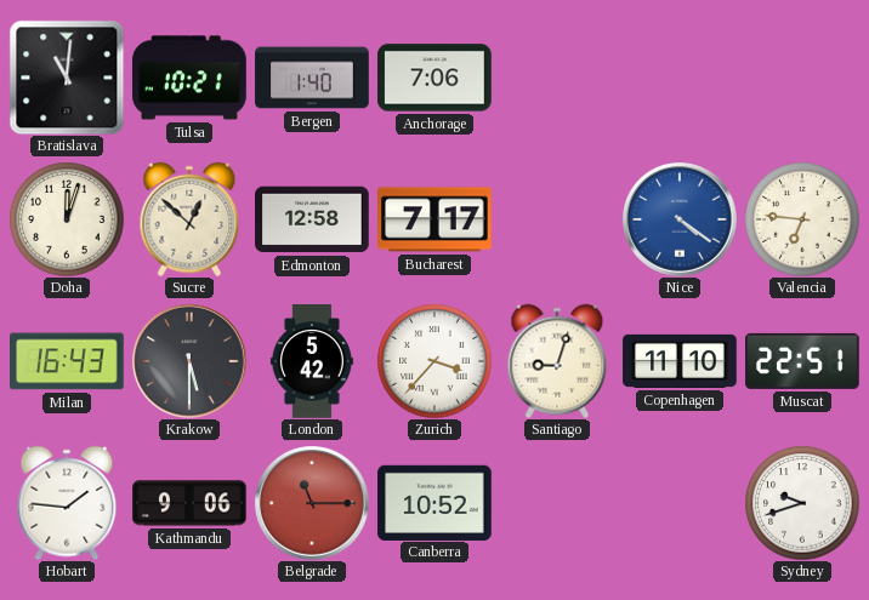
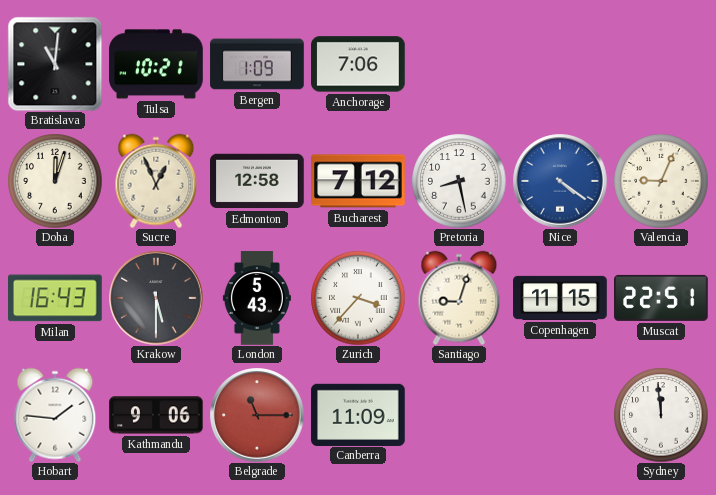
Bergen: 1:40 -> 1:09
Sucre: 12:52 -> 12:56
Bucharest: 7:17 -> 7:12
Pretoria: none -> 8:28
Valencia: 6:46 -> 9:04
London: 5:42 -> 5:43
Copenhagen: 11:10 -> 11:15
Canberra: 10:52 -> 11:09
Sydney: 9:42 -> 11:59
